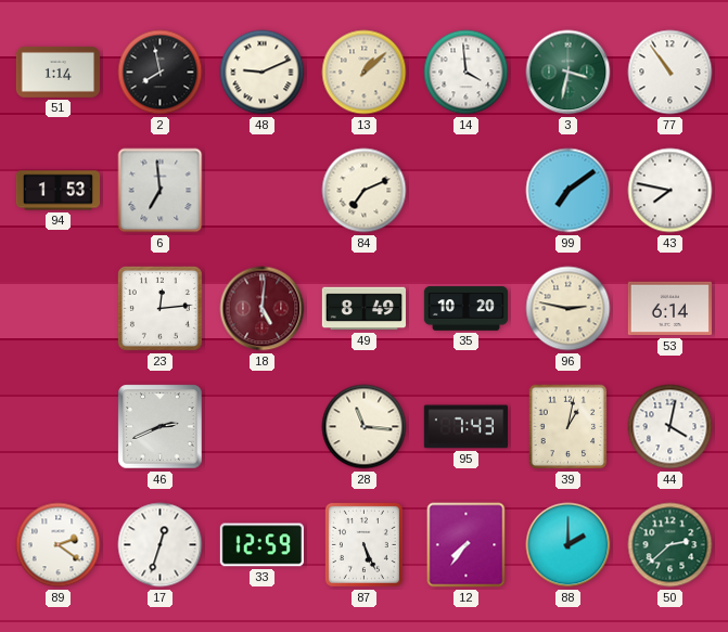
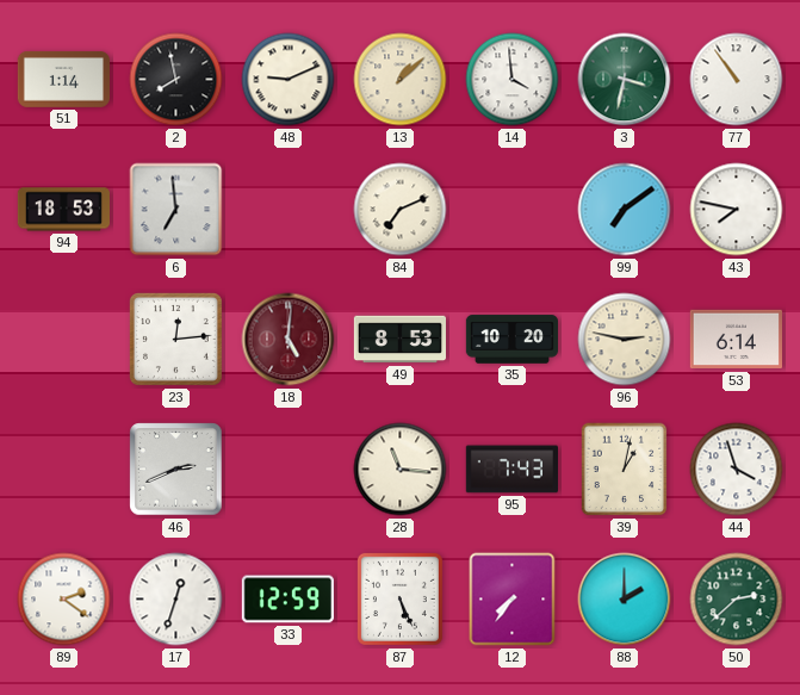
94: 1:53 -> 18:53
49: 8:49 -> 8:53
44: 4:02 -> 3:57
